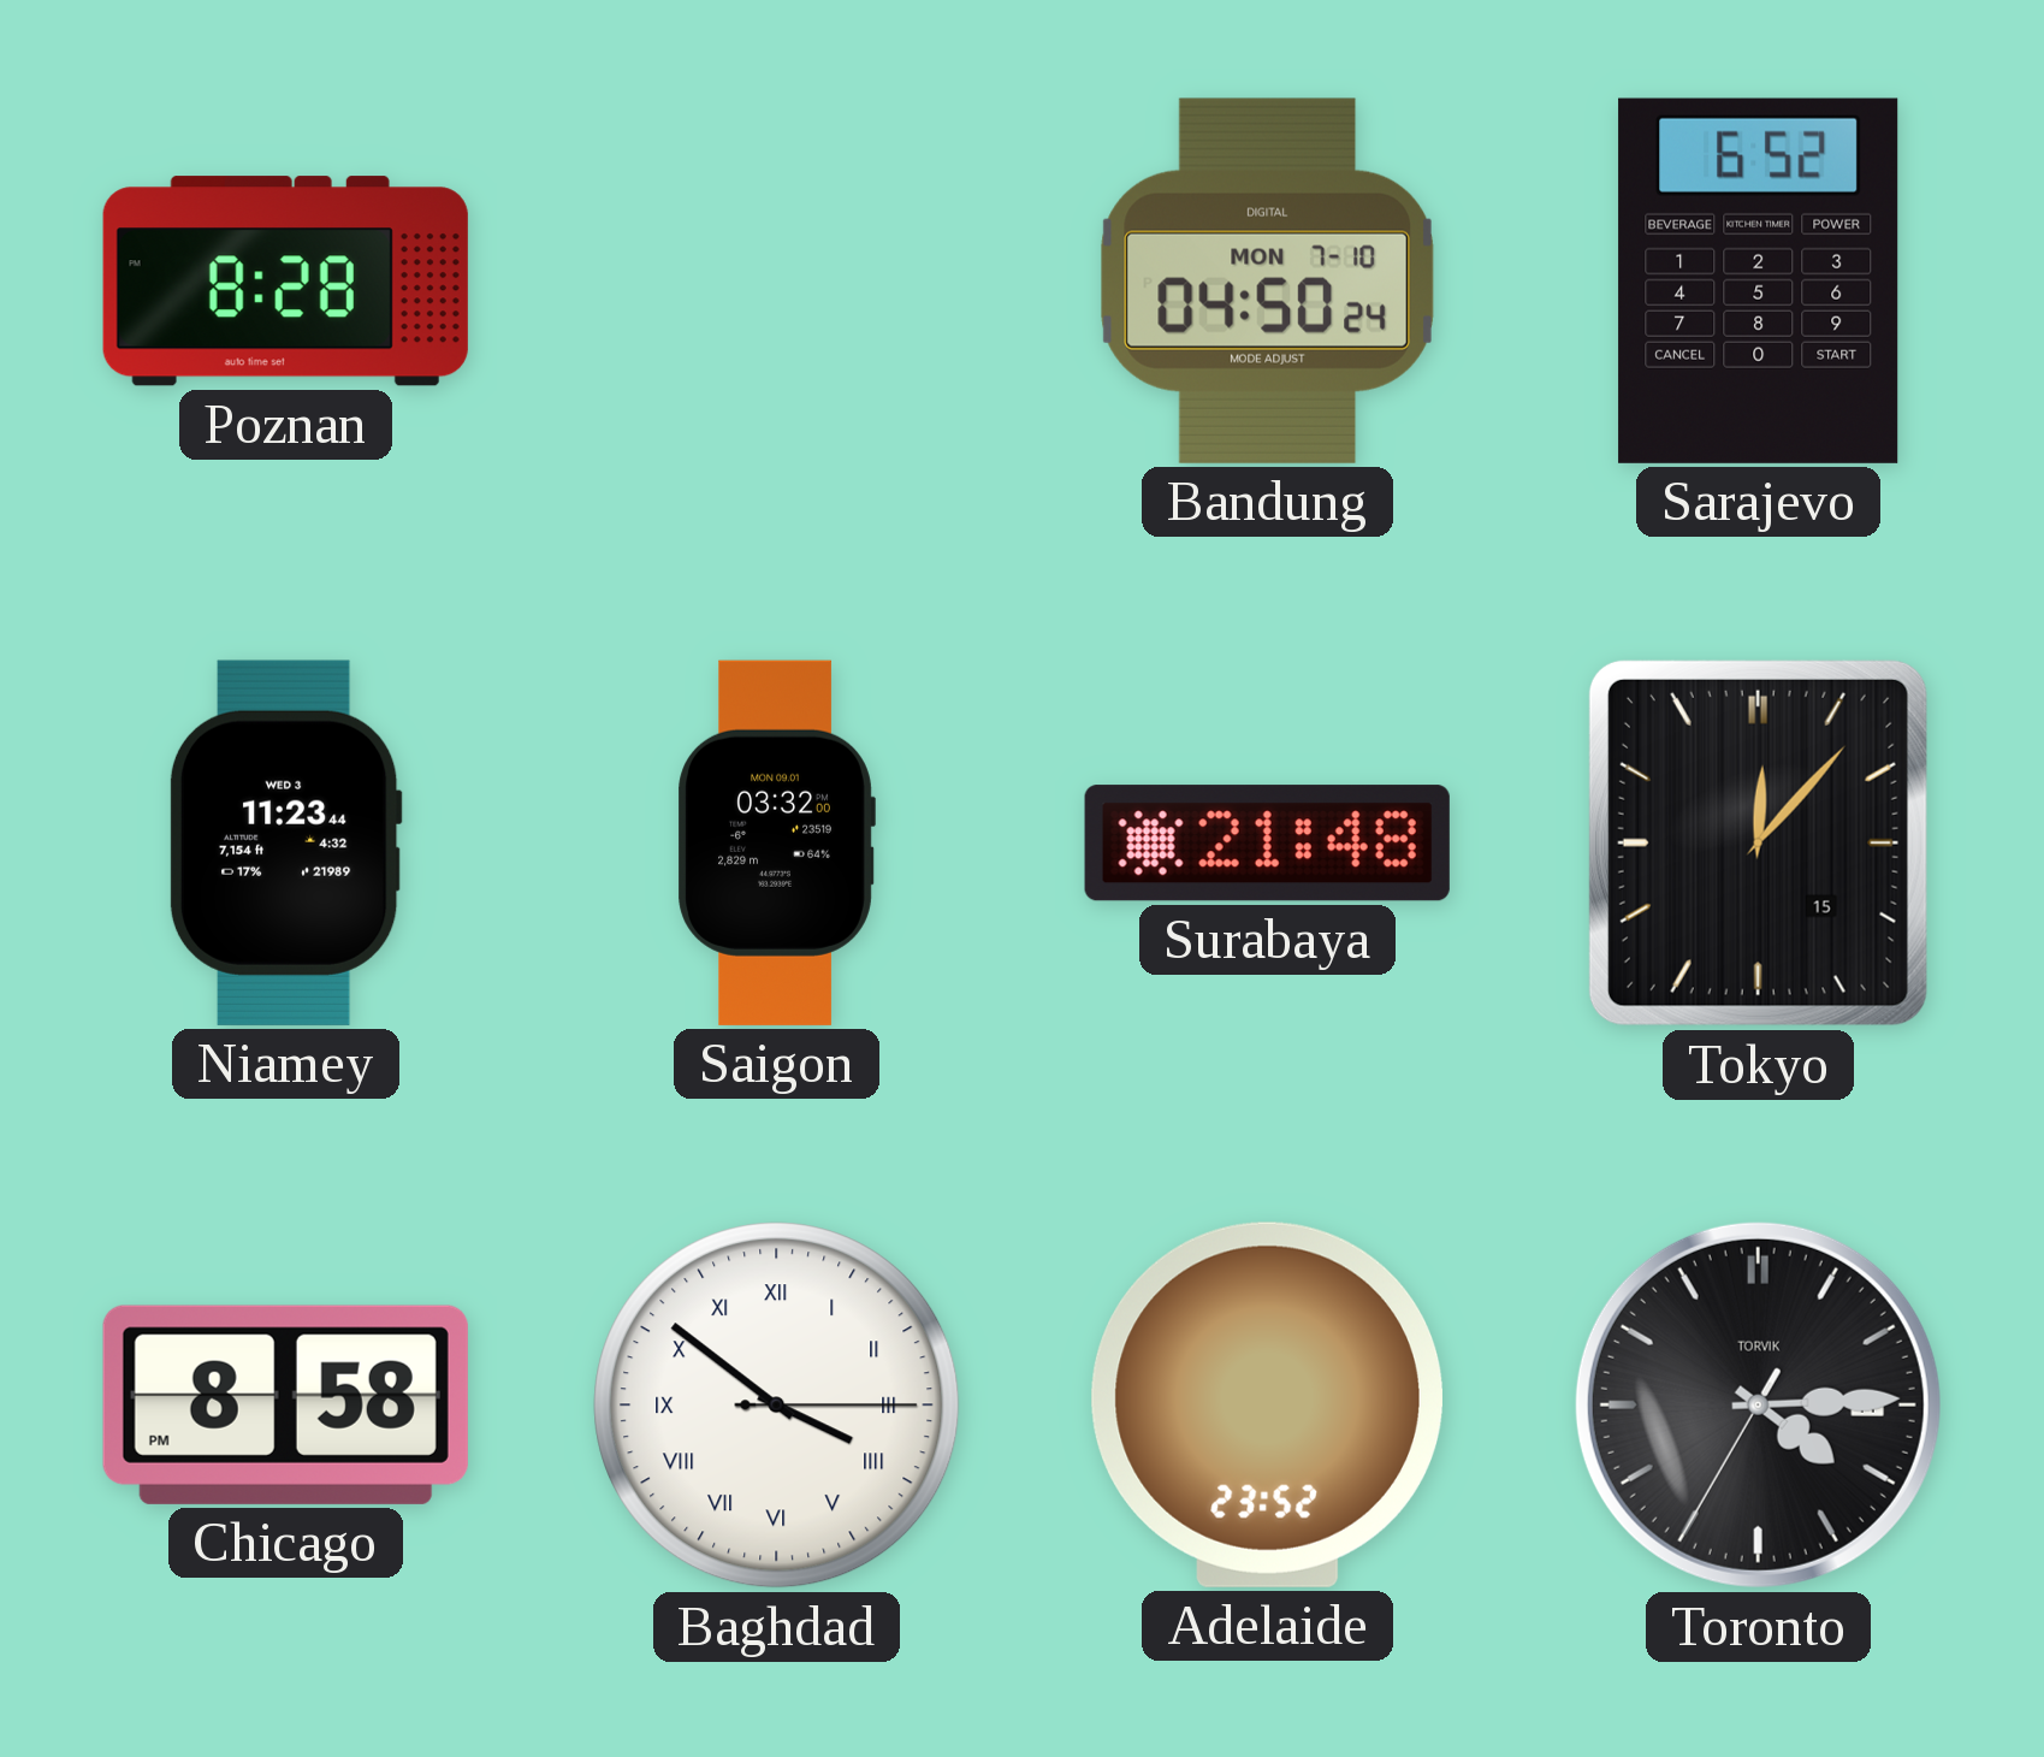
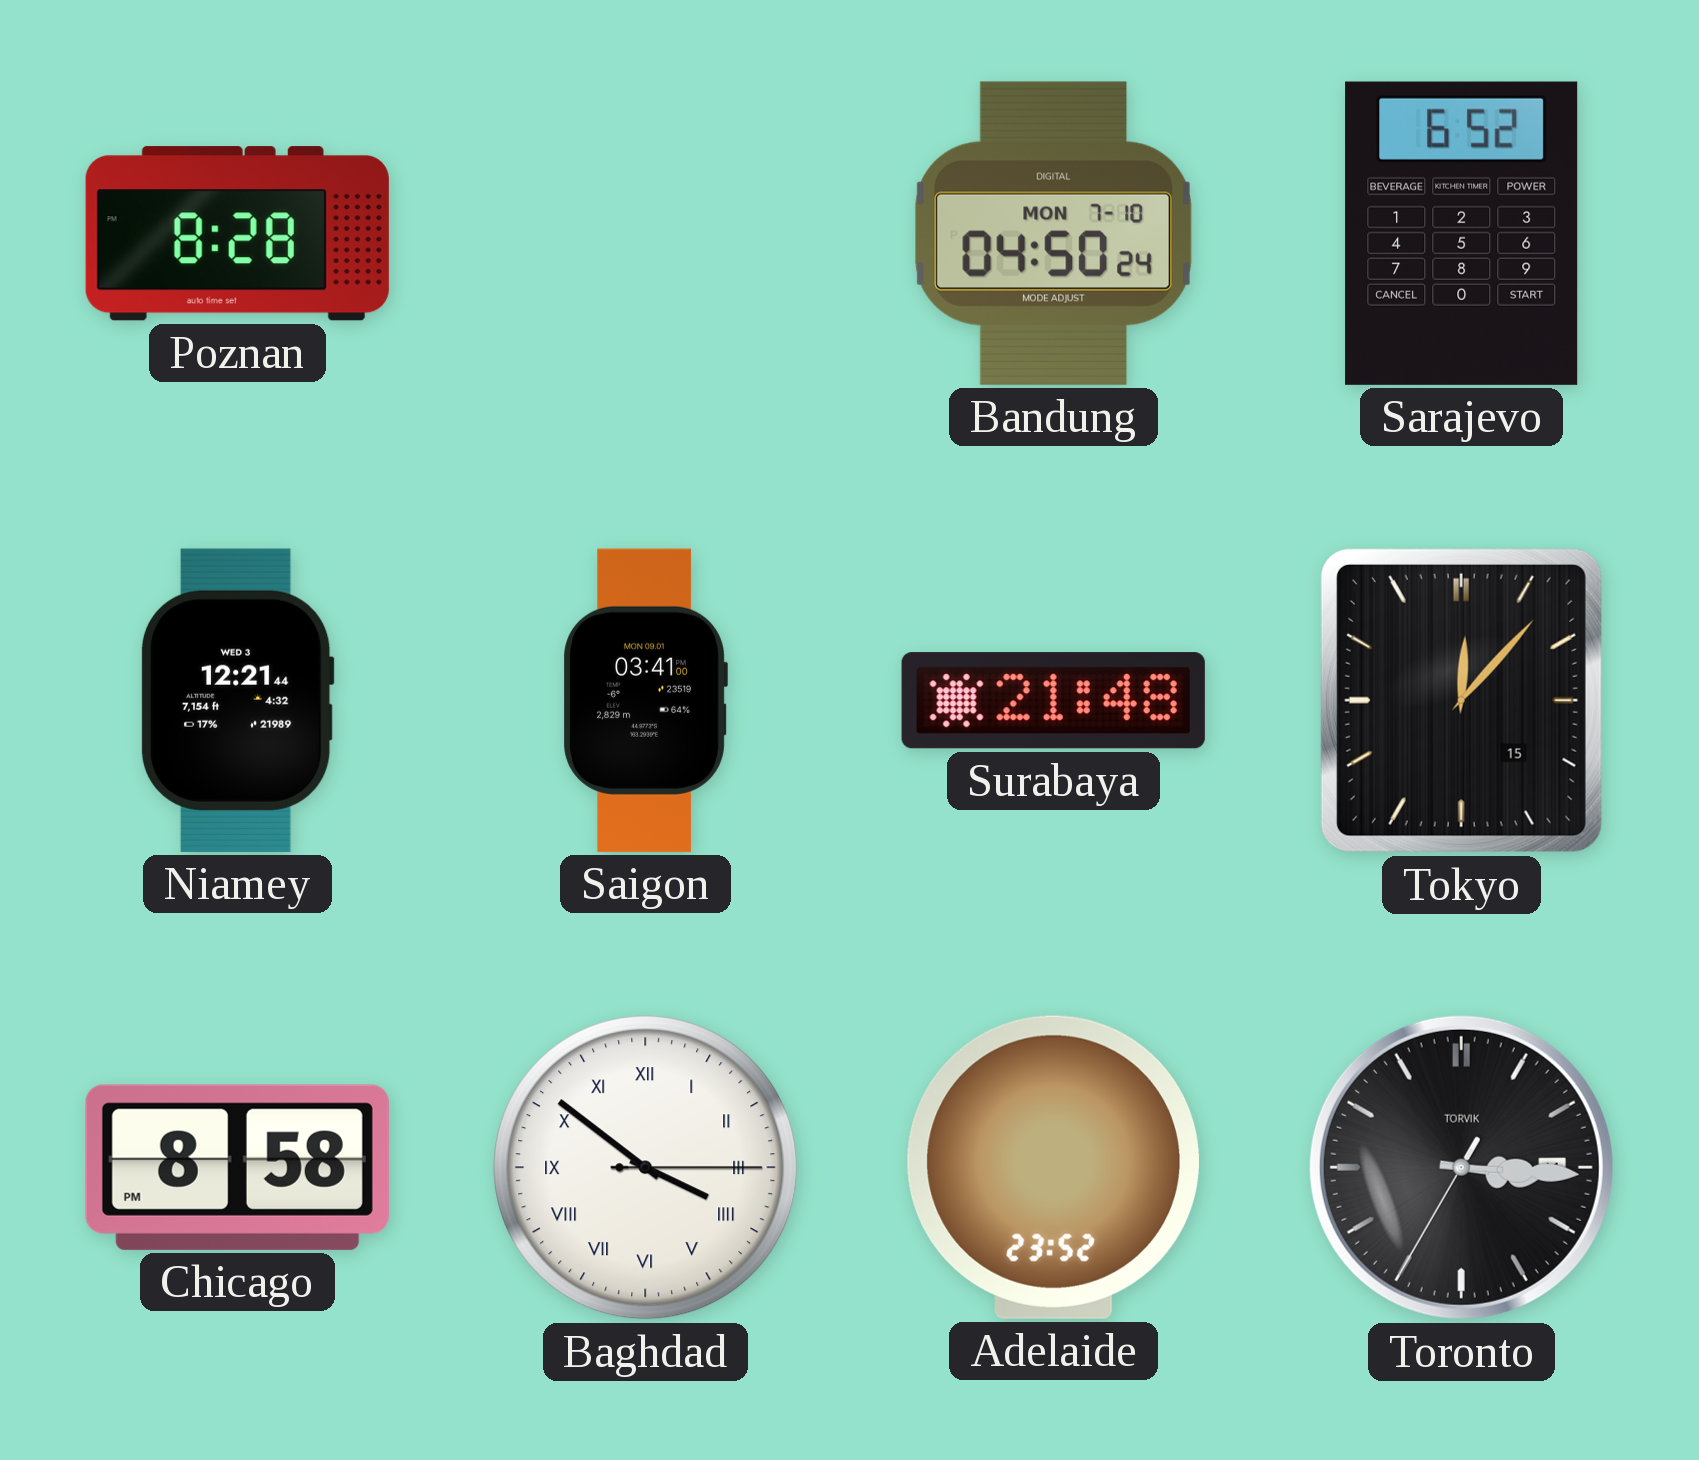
Niamey: 11:23 -> 12:21
Saigon: 03:32 -> 03:41
Toronto: 4:14 -> 3:15
